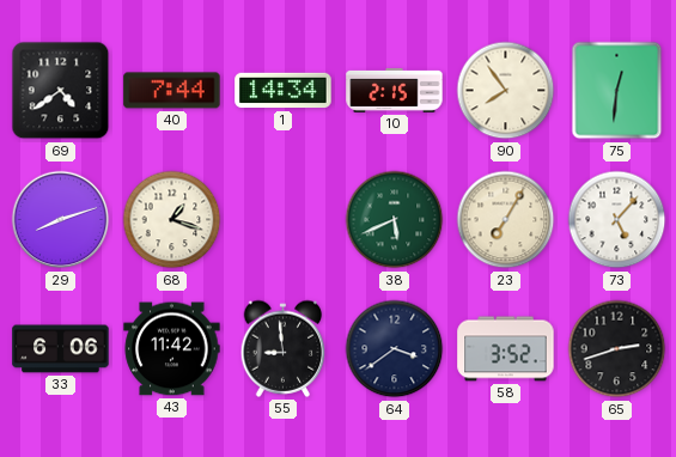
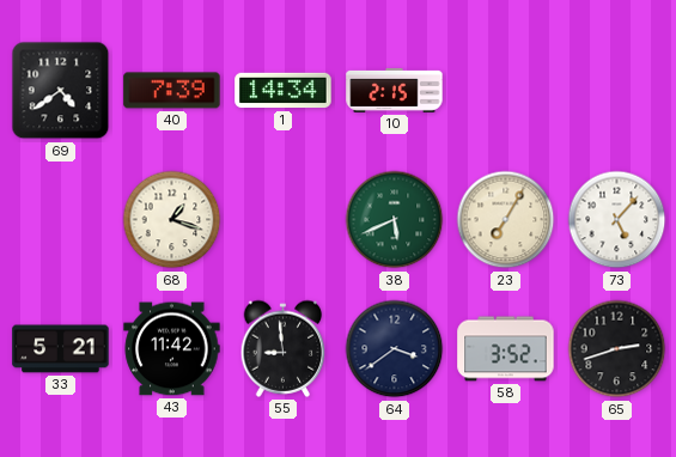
40: 7:44 -> 7:39
90: 7:54 -> none
75: 12:31 -> none
29: 8:12 -> none
33: 6:06 -> 5:21
